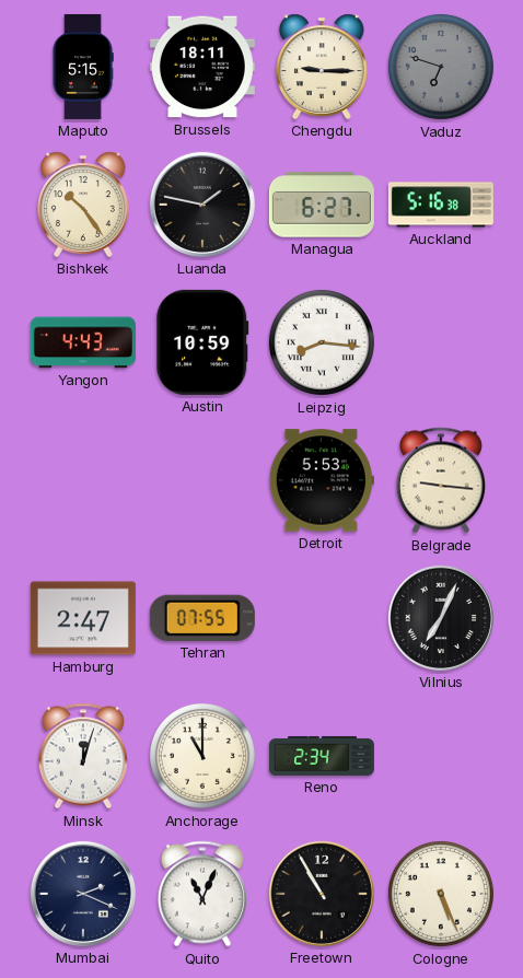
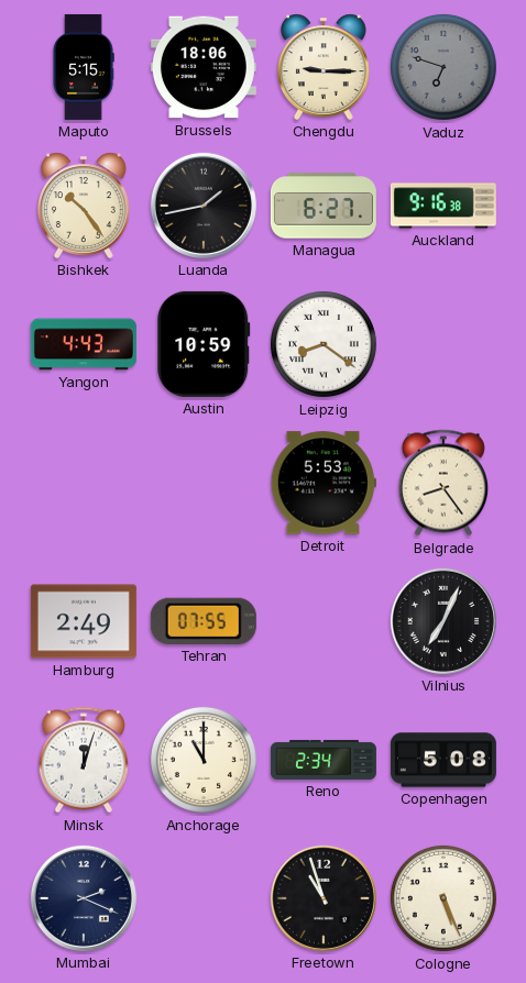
Brussels: 18:11 -> 18:06
Luanda: 1:47 -> 1:43
Auckland: 5:16 -> 9:16
Leipzig: 8:16 -> 8:21
Belgrade: 9:16 -> 8:24
Hamburg: 2:47 -> 2:49
Copenhagen: none -> 5:08
Quito: 11:04 -> none
Freetown: 10:55 -> 10:57
